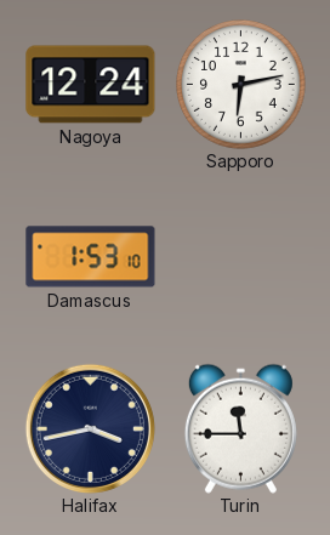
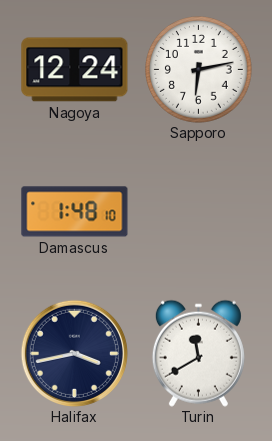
Damascus: 1:53 -> 1:48
Turin: 11:45 -> 11:40
